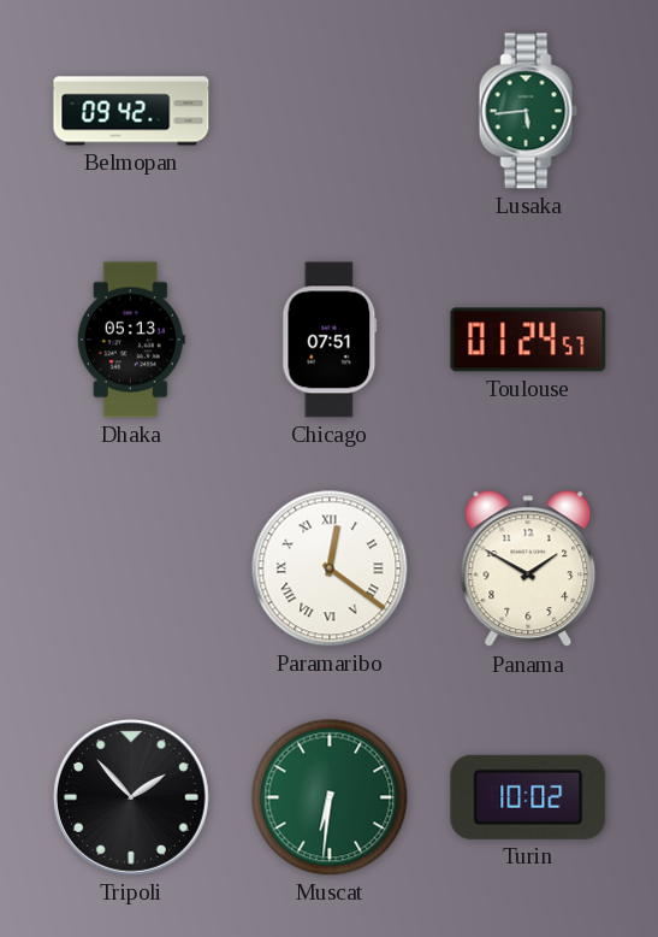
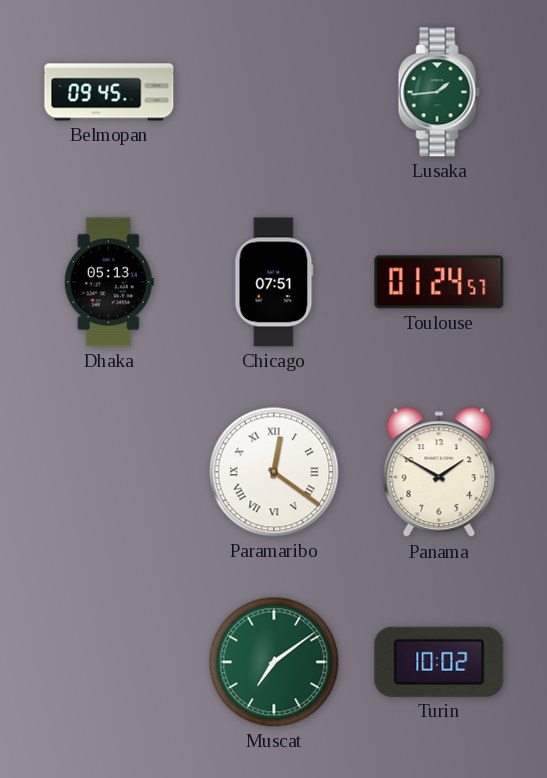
Belmopan: 09:42 -> 09:45
Lusaka: 5:44 -> 1:44
Tripoli: 1:53 -> none
Muscat: 6:31 -> 7:09
